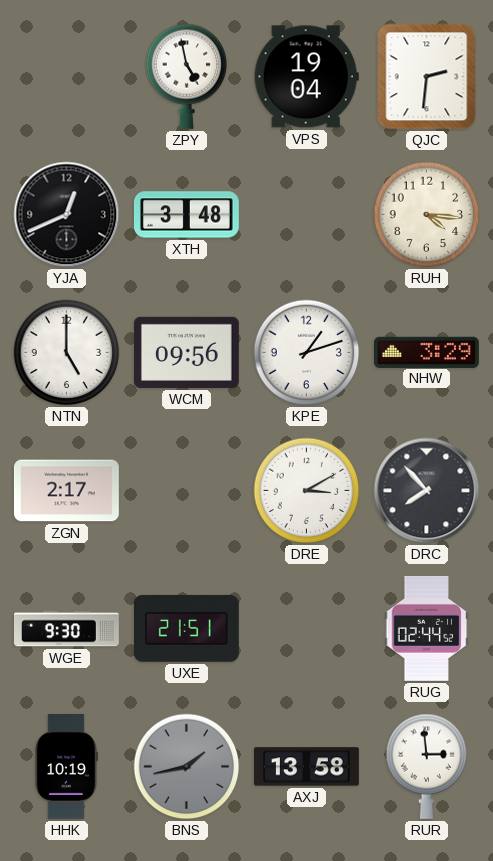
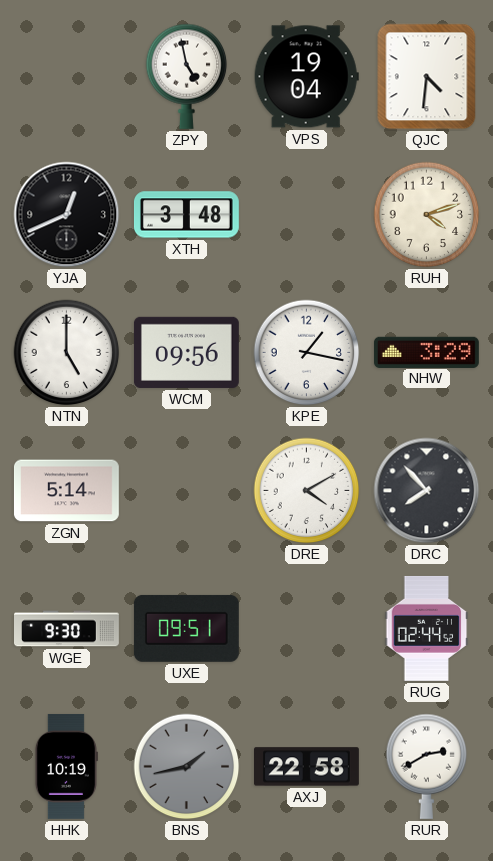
QJC: 2:31 -> 4:31
RUH: 4:16 -> 4:12
KPE: 1:12 -> 1:17
ZGN: 2:17 -> 5:14
DRE: 3:10 -> 4:10
UXE: 21:51 -> 09:51
AXJ: 13:58 -> 22:58
RUR: 2:59 -> 2:40
